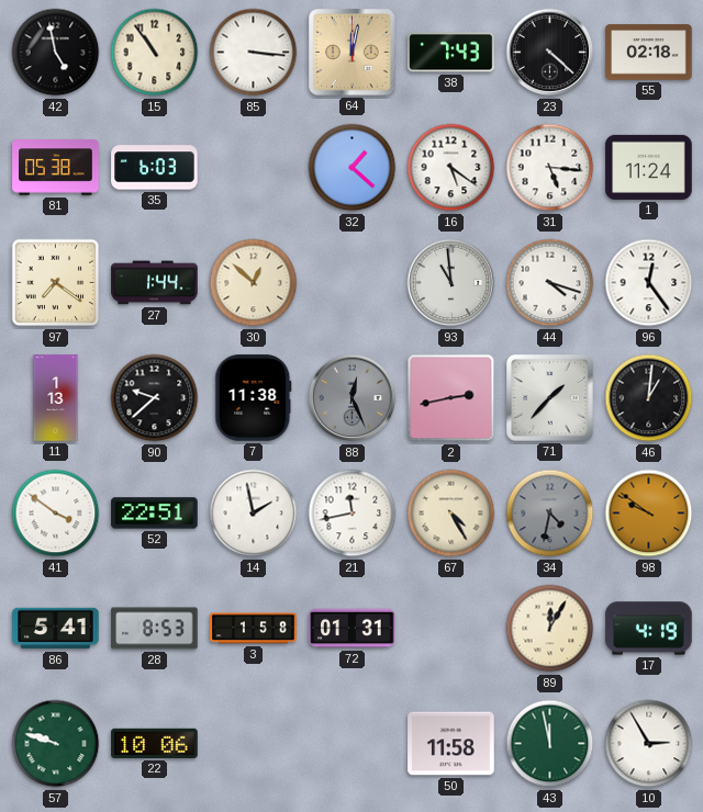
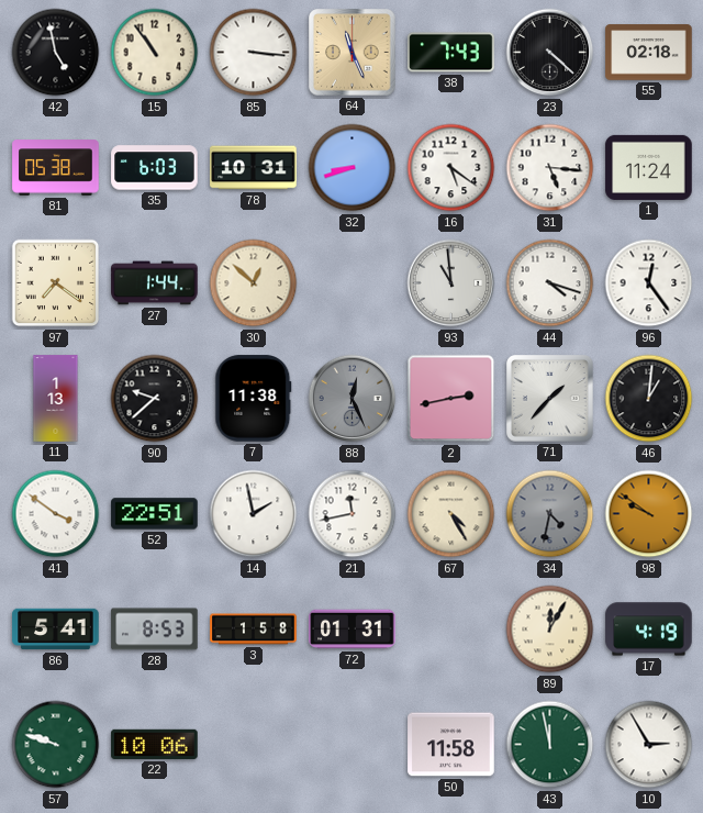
64: 12:02 -> 11:26
78: none -> 10:31
32: 1:22 -> 8:42
